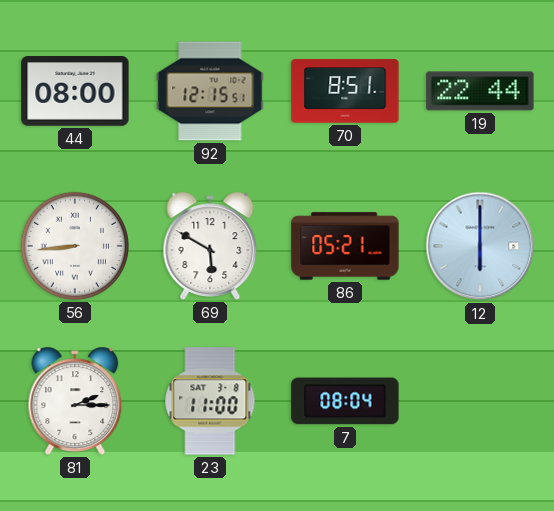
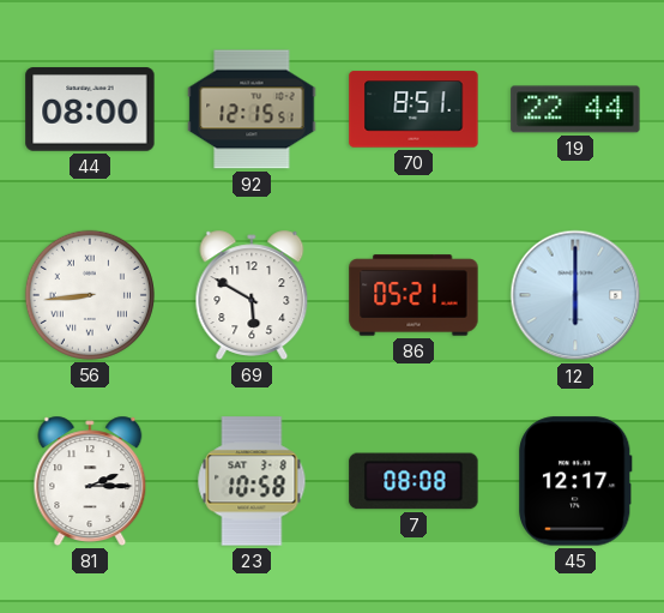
23: 11:00 -> 10:58
7: 08:04 -> 08:08
45: none -> 12:17
